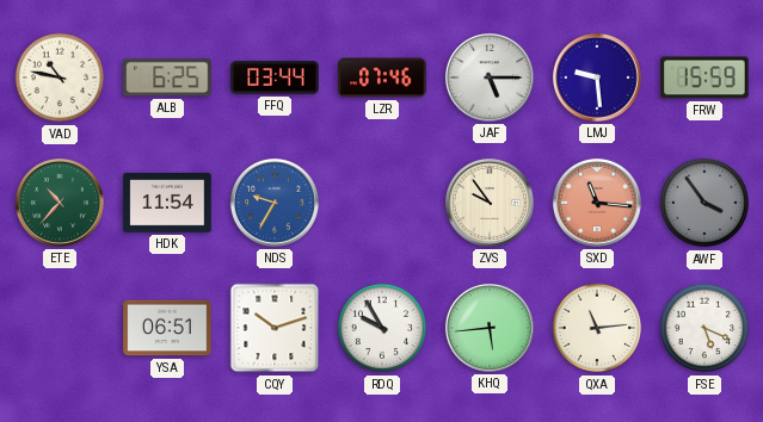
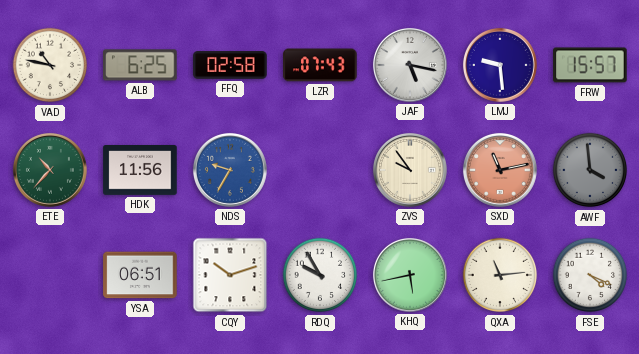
FFQ: 03:44 -> 02:58
LZR: 07:46 -> 07:43
JAF: 5:15 -> 5:17
FRW: 15:59 -> 15:57
HDK: 11:54 -> 11:56
SXD: 11:16 -> 11:13
AWF: 3:54 -> 3:59
KHQ: 5:44 -> 5:43
FSE: 5:19 -> 4:19
